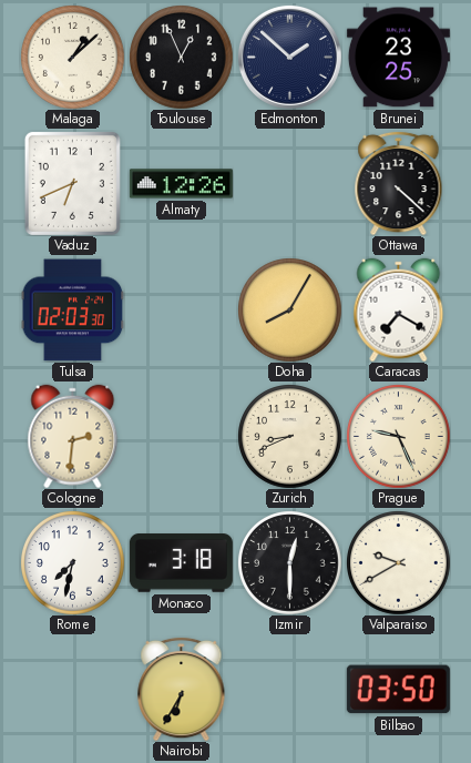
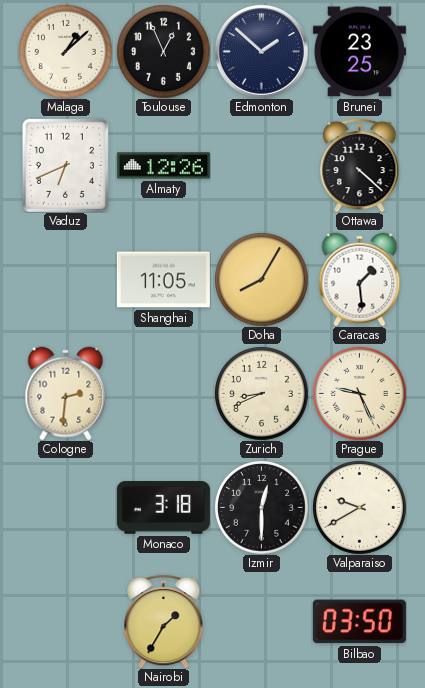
Tulsa: 02:03 -> none
Shanghai: none -> 11:05
Caracas: 7:20 -> 1:29
Rome: 7:32 -> none
Nairobi: 6:35 -> 1:35
